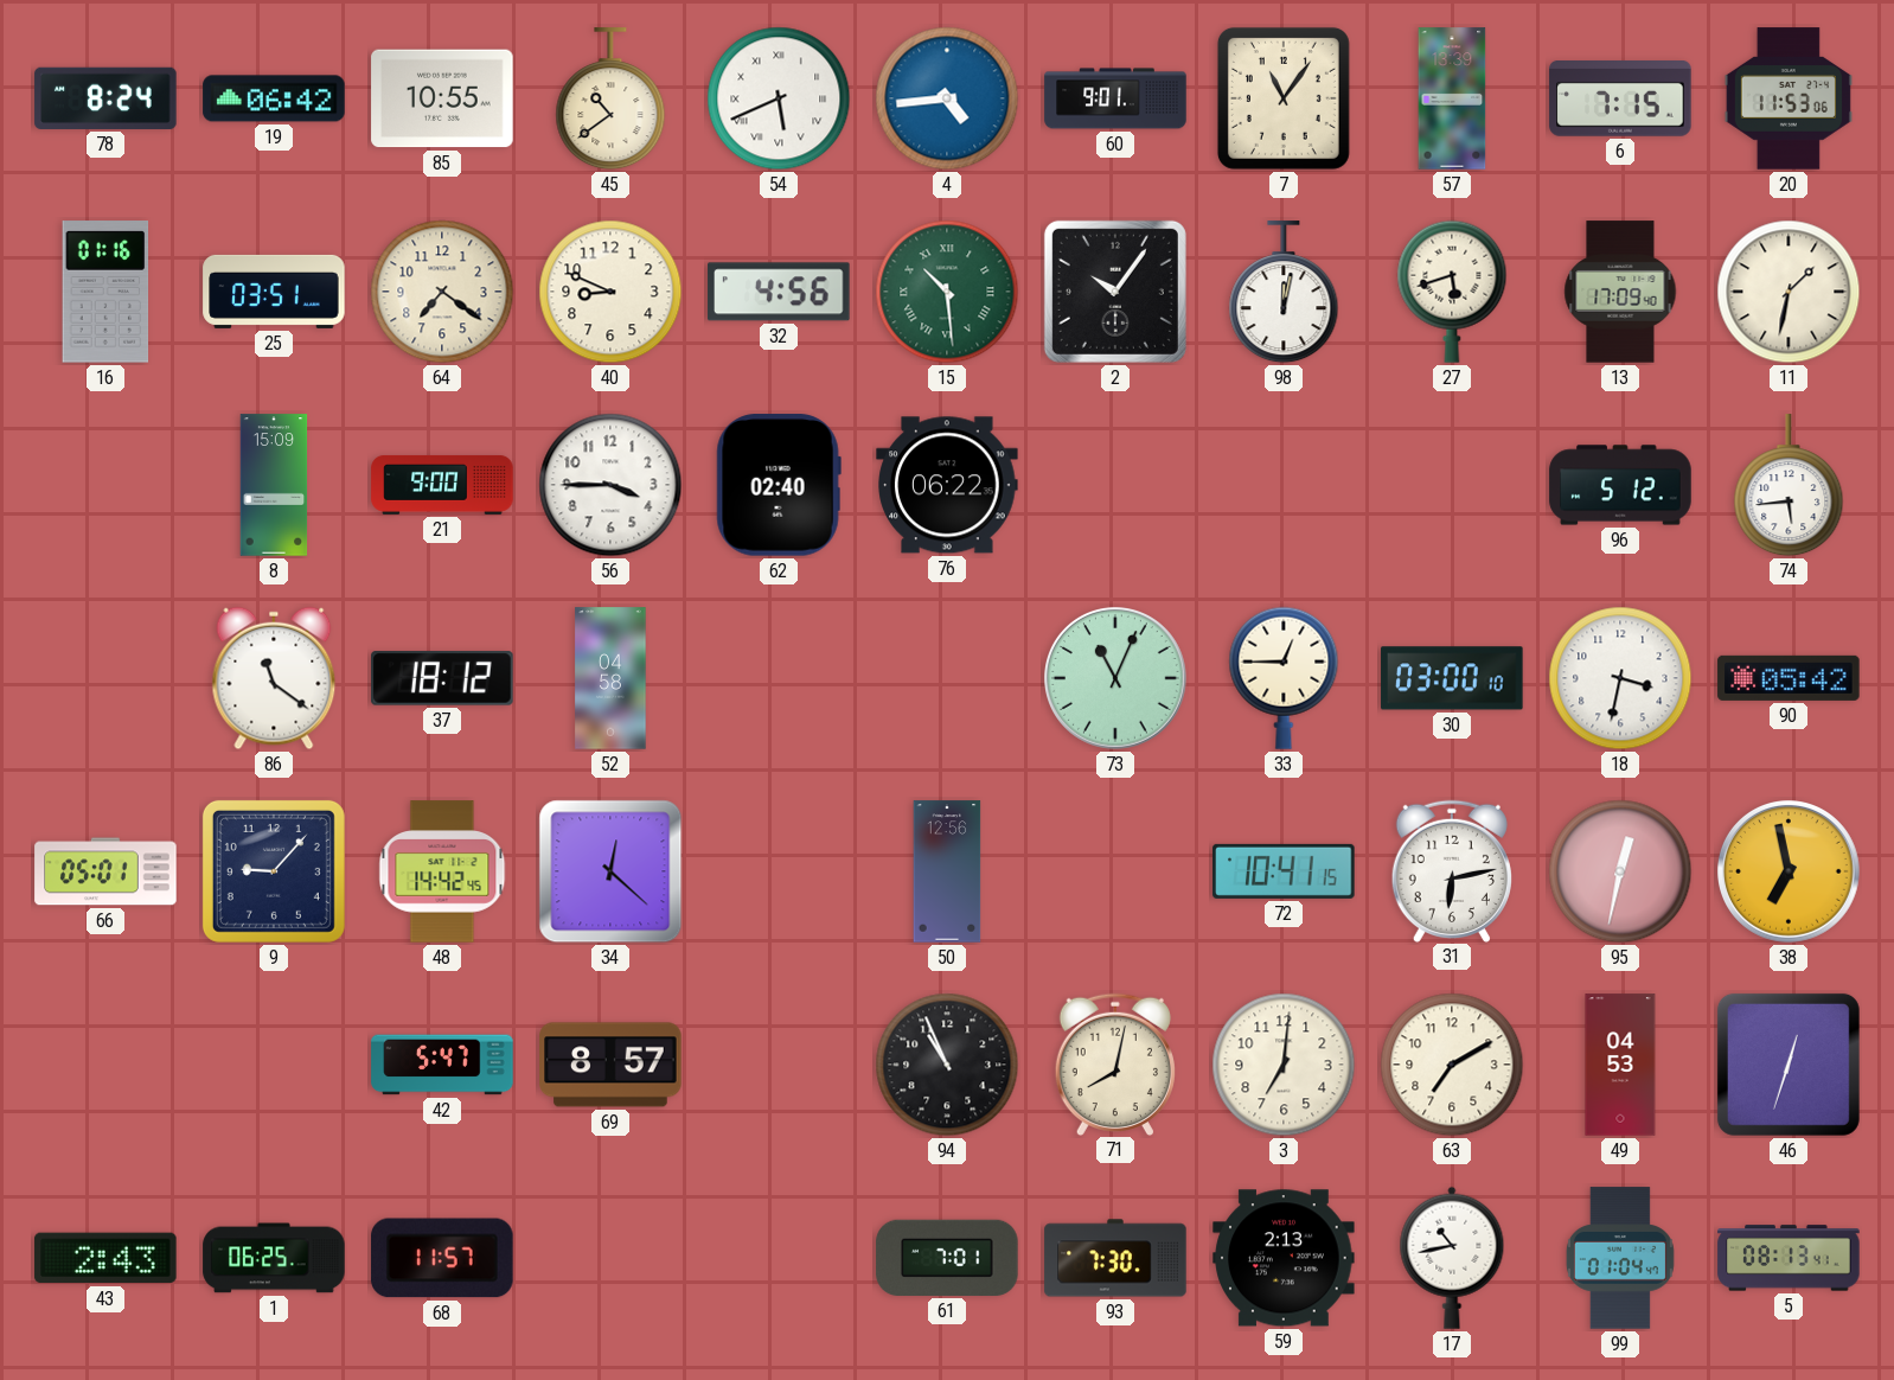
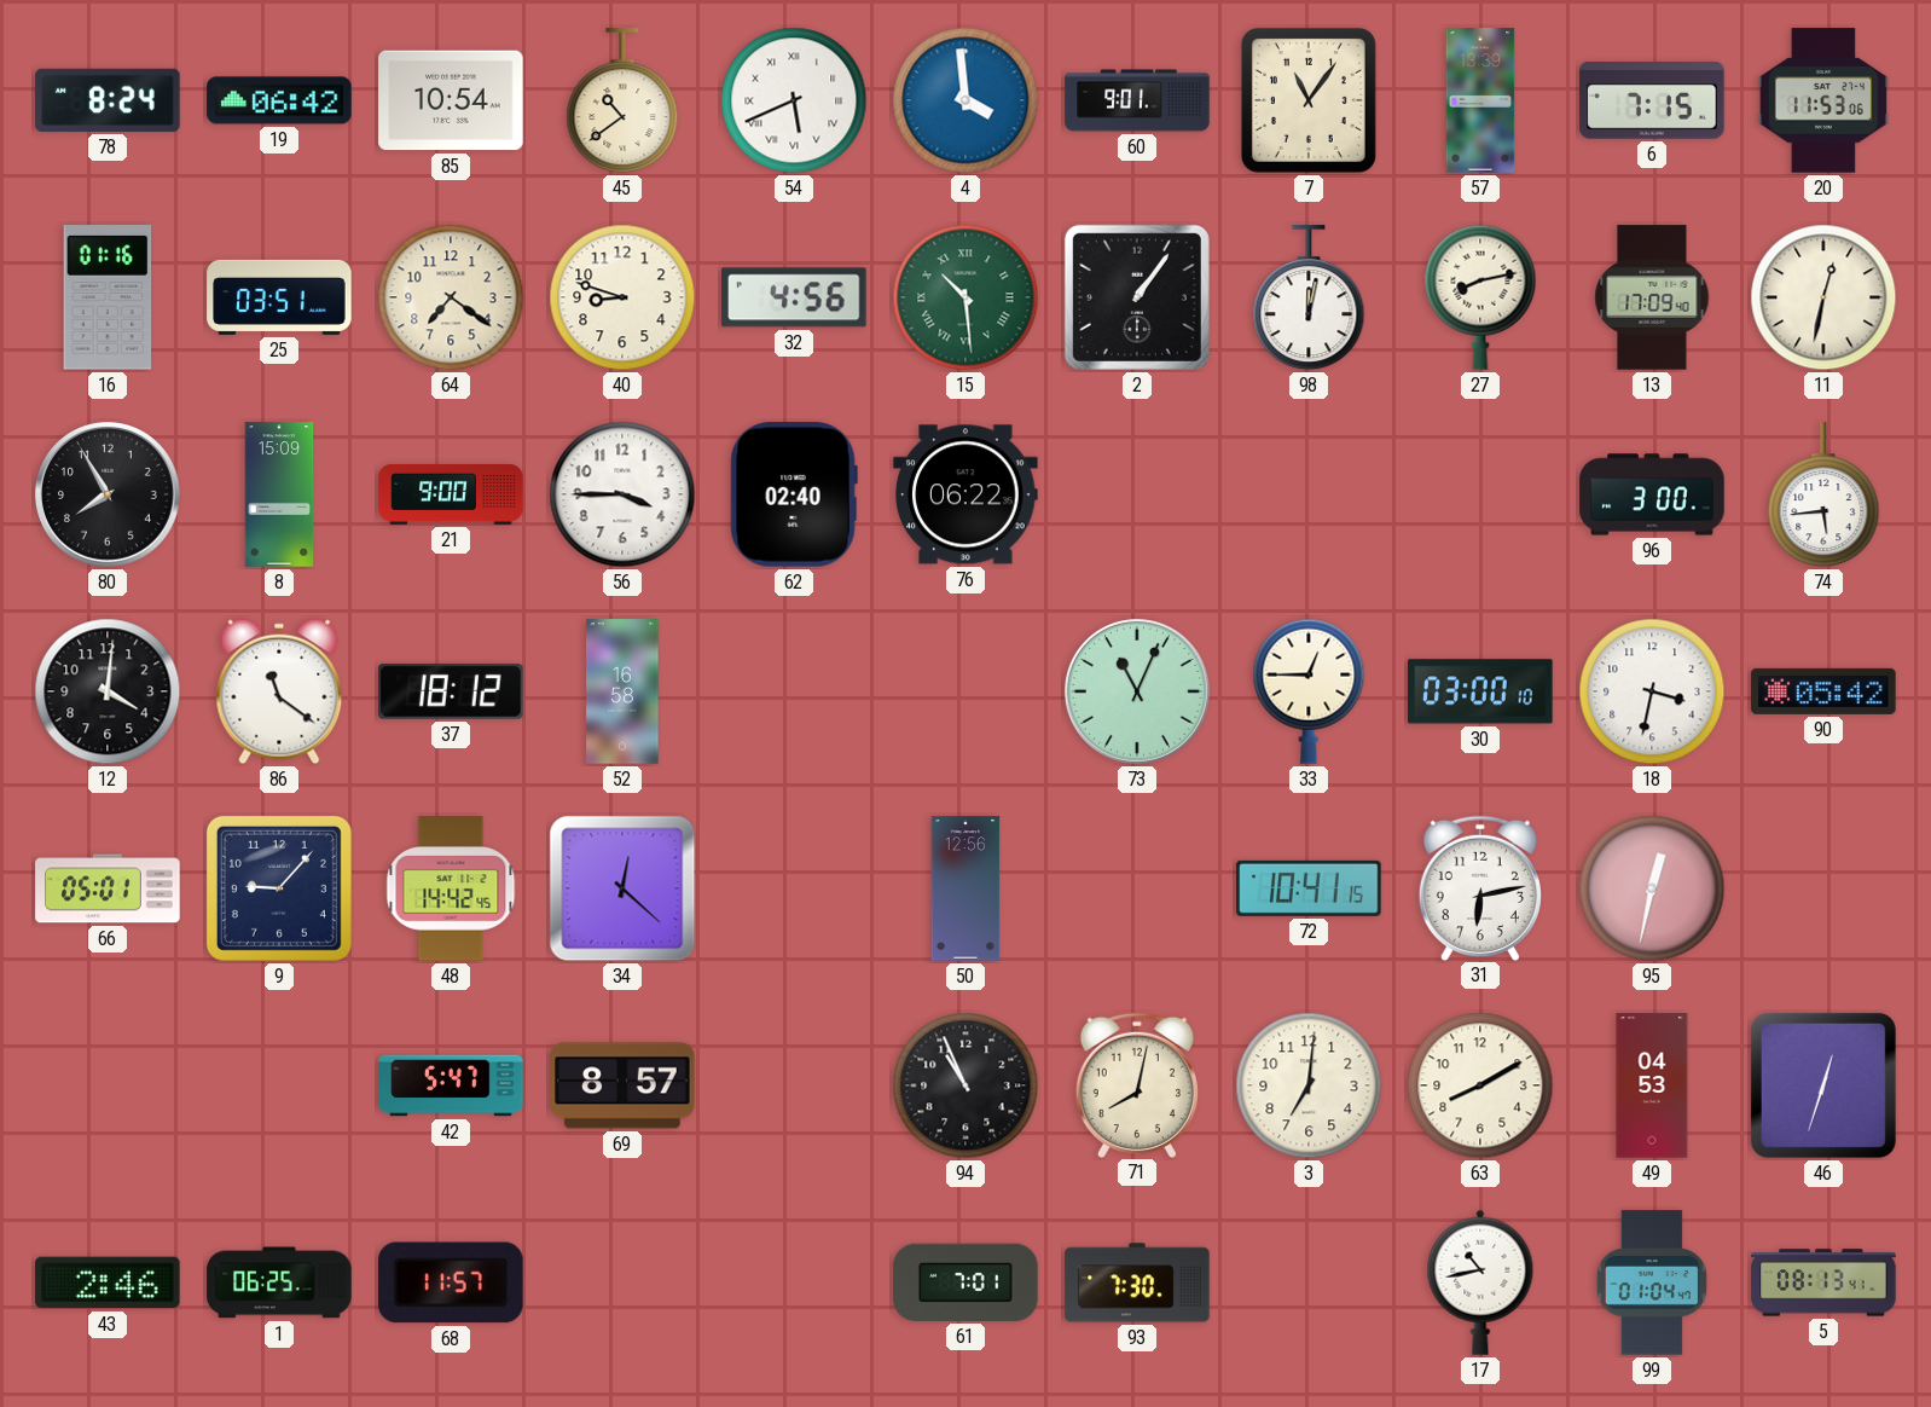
85: 10:55 -> 10:54
4: 4:44 -> 3:59
40: 8:49 -> 8:48
2: 10:06 -> 1:06
27: 5:42 -> 8:13
11: 1:32 -> 12:32
80: none -> 7:55
96: 5:12 -> 3:00
12: none -> 4:01
52: 04:58 -> 16:58
38: 6:58 -> none
63: 7:10 -> 8:10
43: 2:43 -> 2:46
59: 2:13 -> none
